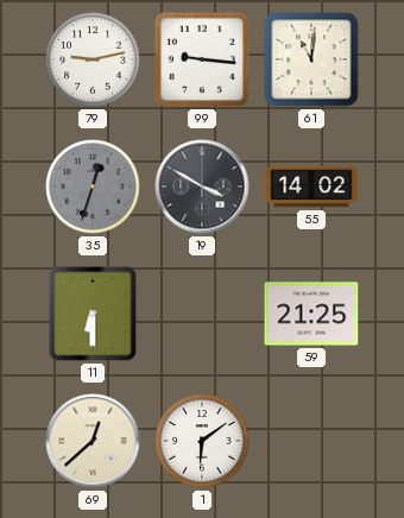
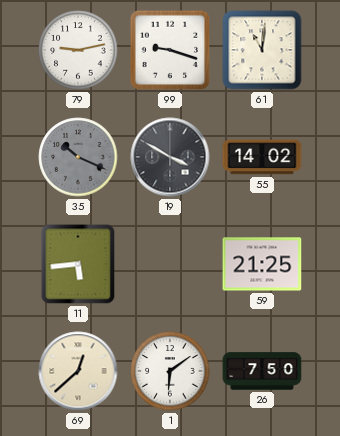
99: 9:16 -> 9:18
35: 12:33 -> 10:19
11: 6:30 -> 5:44
26: none -> 7:50
